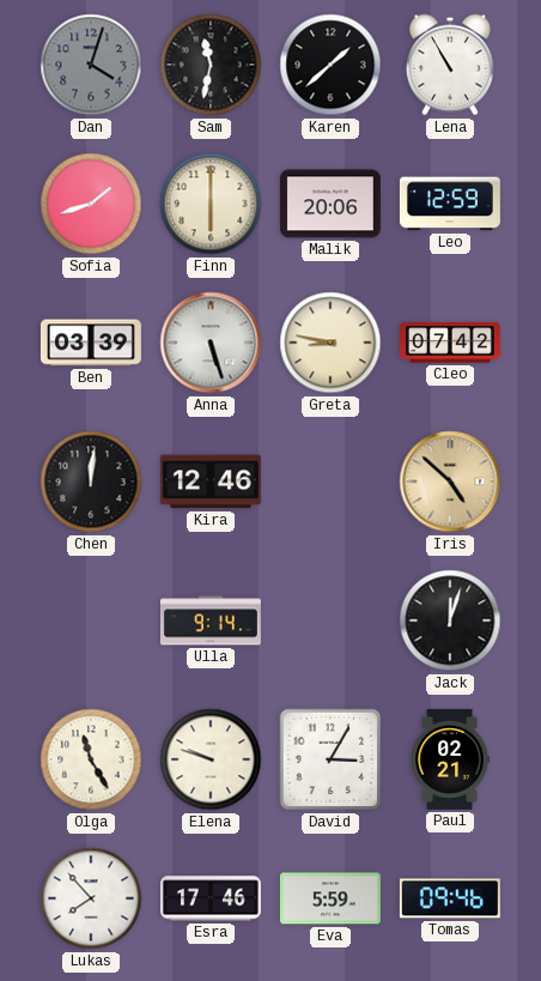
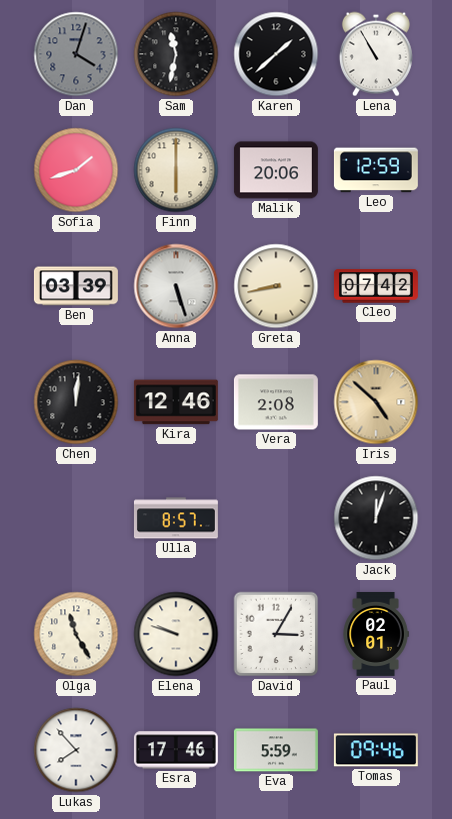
Greta: 8:47 -> 8:43
Vera: none -> 2:08
Ulla: 9:14 -> 8:57
Paul: 02:21 -> 02:01
